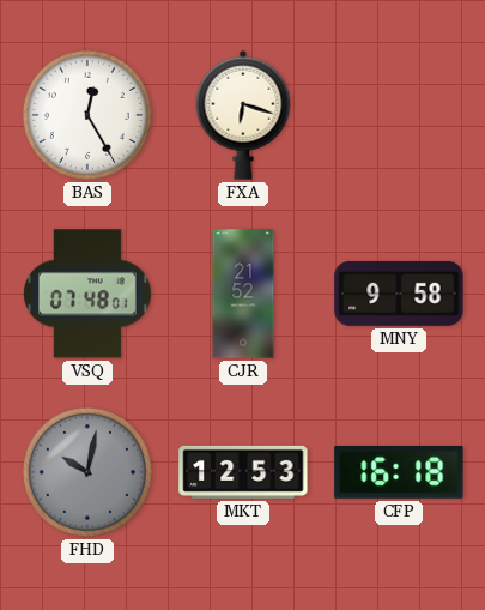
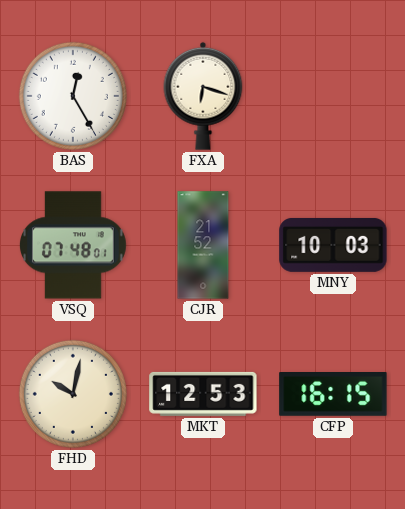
MNY: 9:58 -> 10:03
FHD dial: grey -> cream
CFP: 16:18 -> 16:15
